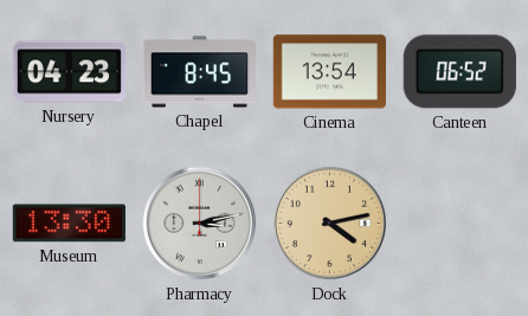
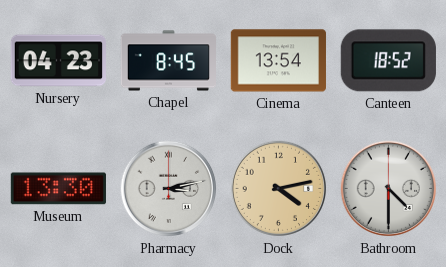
Canteen: 06:52 -> 18:52
Bathroom: none -> 4:30
